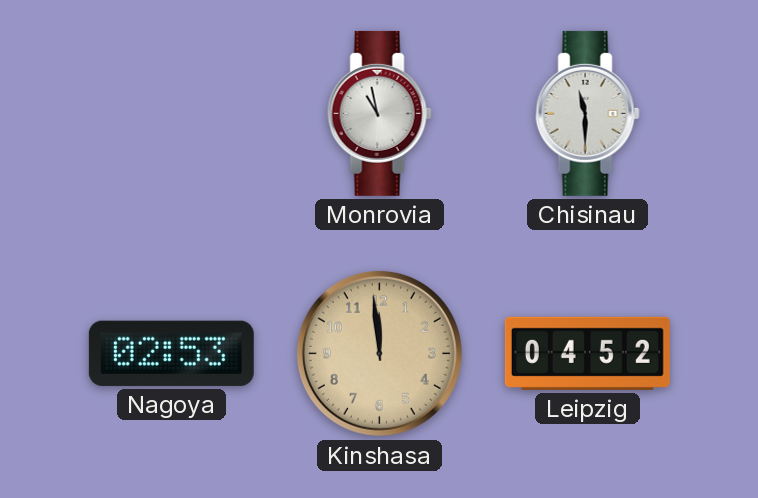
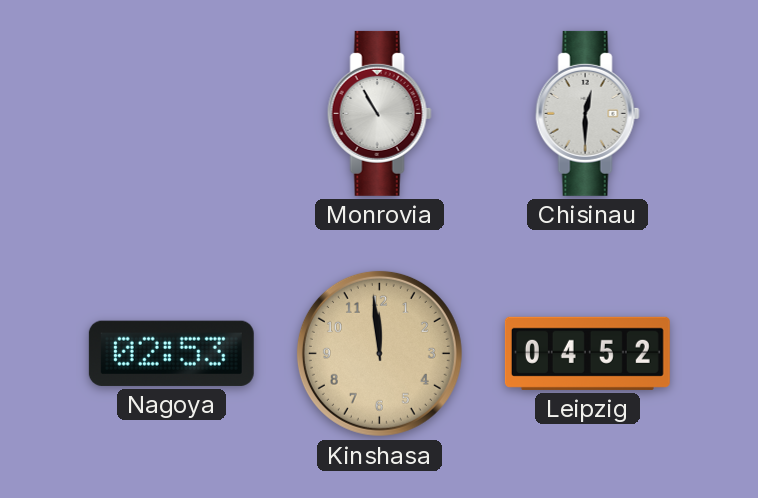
Monrovia: 10:58 -> 10:55
Chisinau: 11:30 -> 12:30
